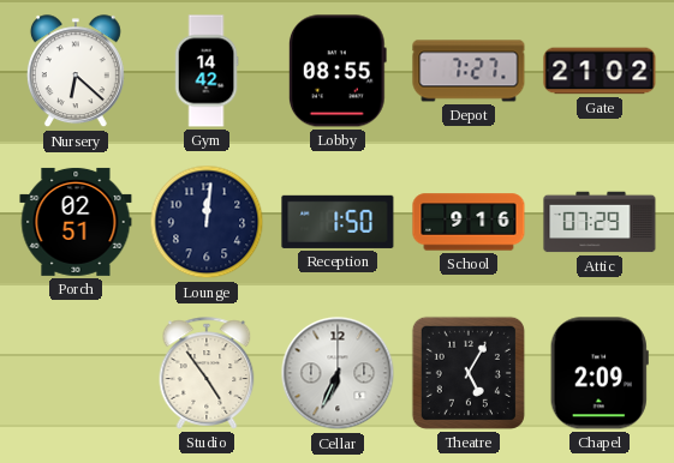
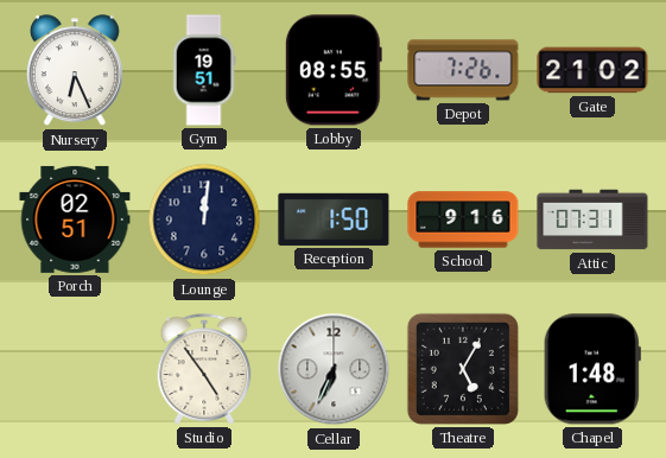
Nursery: 6:22 -> 6:26
Gym: 14:42 -> 19:51
Depot: 7:27 -> 7:26
Attic: 07:29 -> 07:31
Chapel: 2:09 -> 1:48
